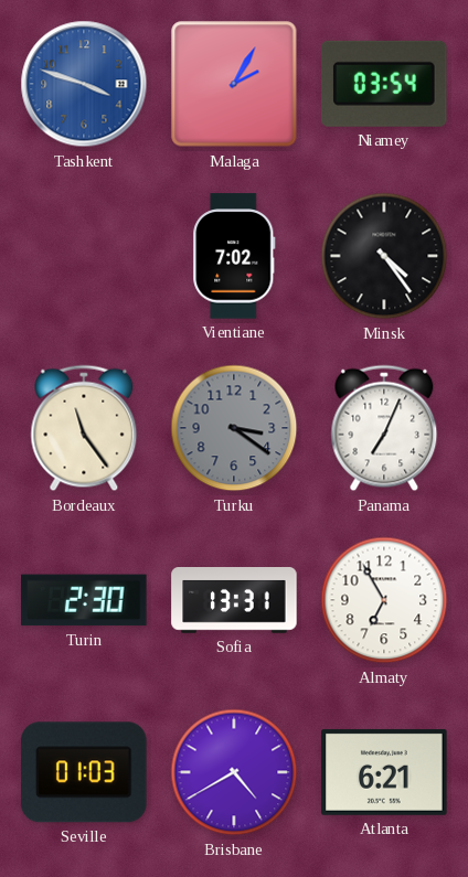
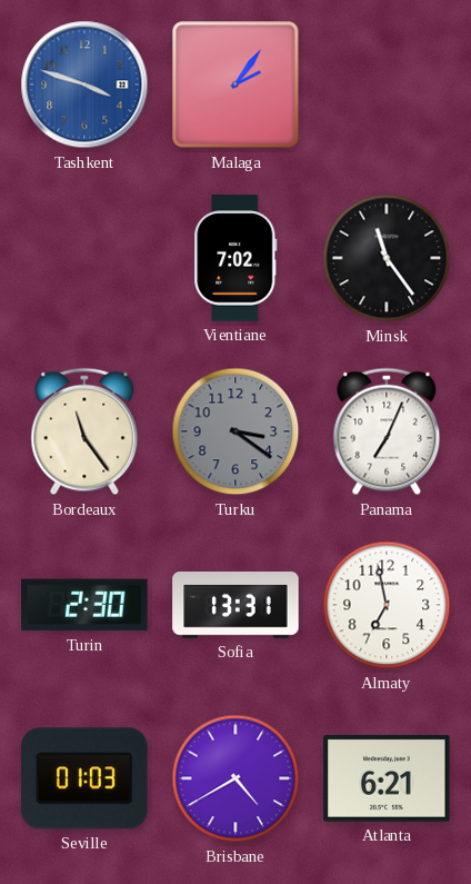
Malaga: 2:05 -> 2:06
Niamey: 03:54 -> none
Minsk: 4:24 -> 11:24
Almaty: 6:55 -> 6:58
